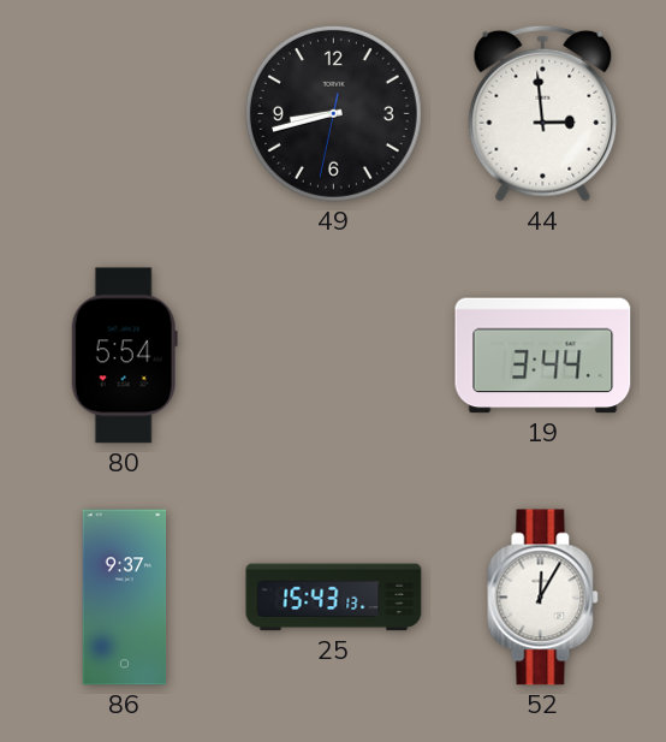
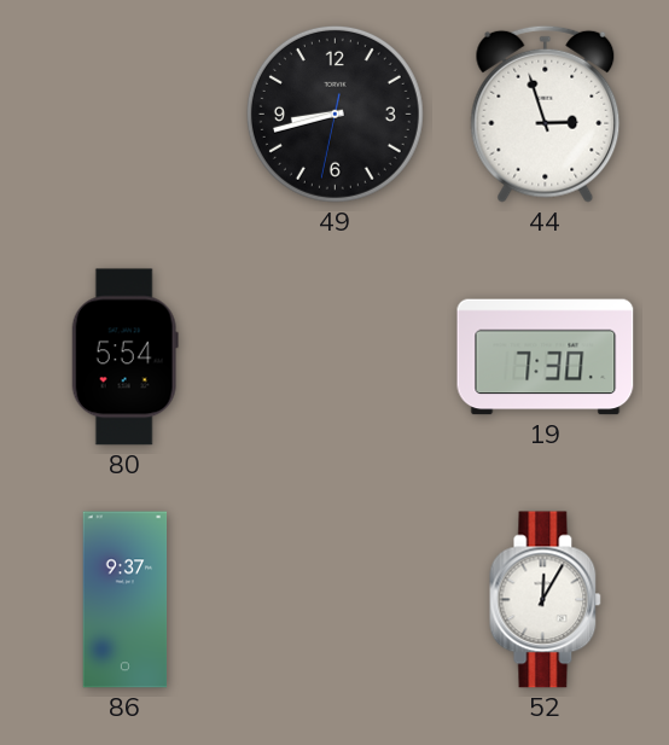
44: 2:59 -> 2:57
19: 3:44 -> 7:30
25: 15:43 -> none
